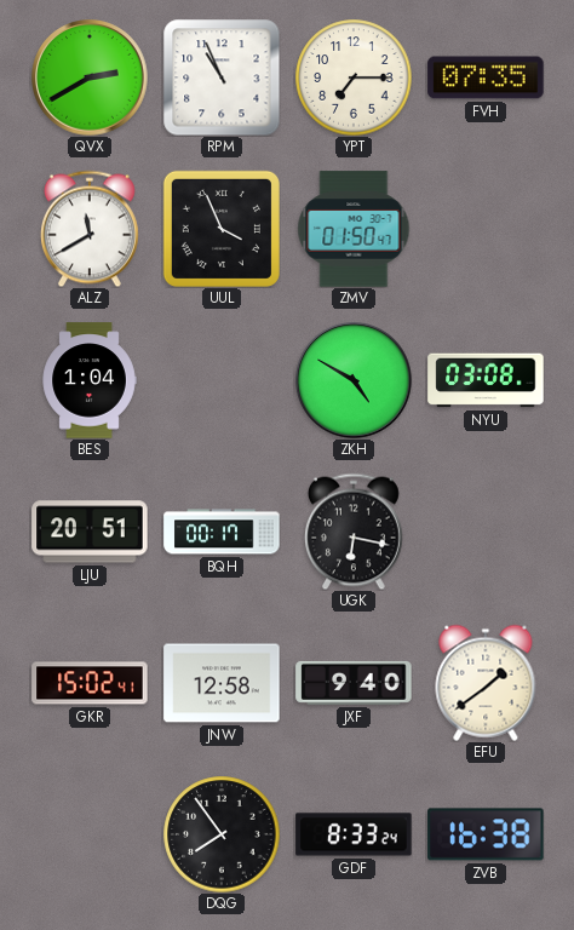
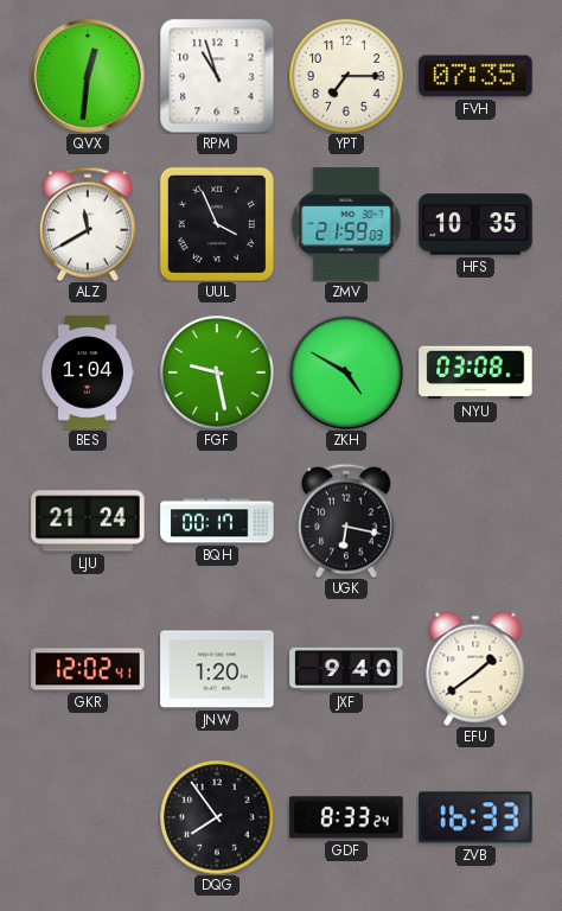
QVX: 2:40 -> 12:31
RPM: 10:56 -> 10:57
ZMV: 01:50 -> 21:59
HFS: none -> 10:35
FGF: none -> 9:28
LJU: 20:51 -> 21:24
GKR: 15:02 -> 12:02
JNW: 12:58 -> 1:20
ZVB: 16:38 -> 16:33
